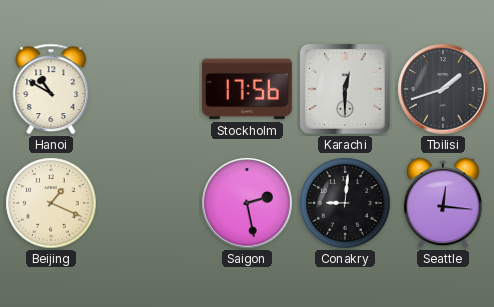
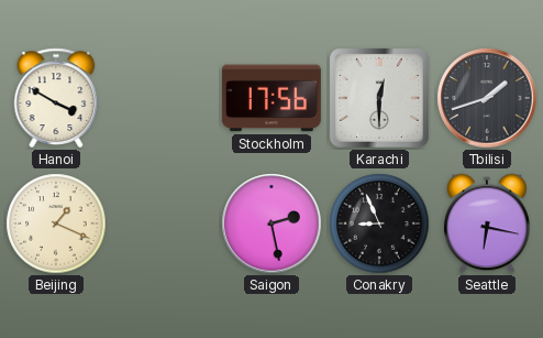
Hanoi: 10:50 -> 3:50
Conakry: 9:01 -> 8:56
Seattle: 12:16 -> 6:17
